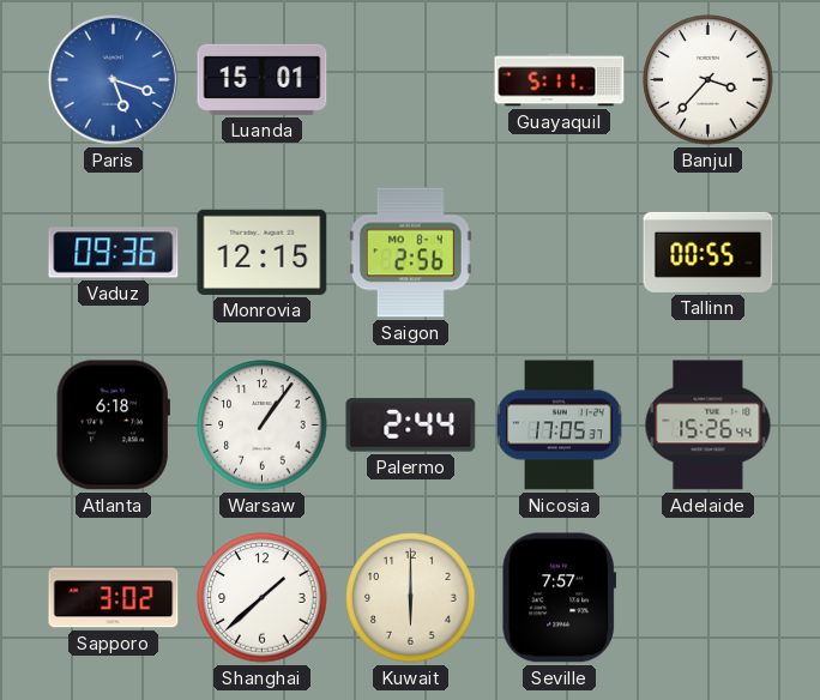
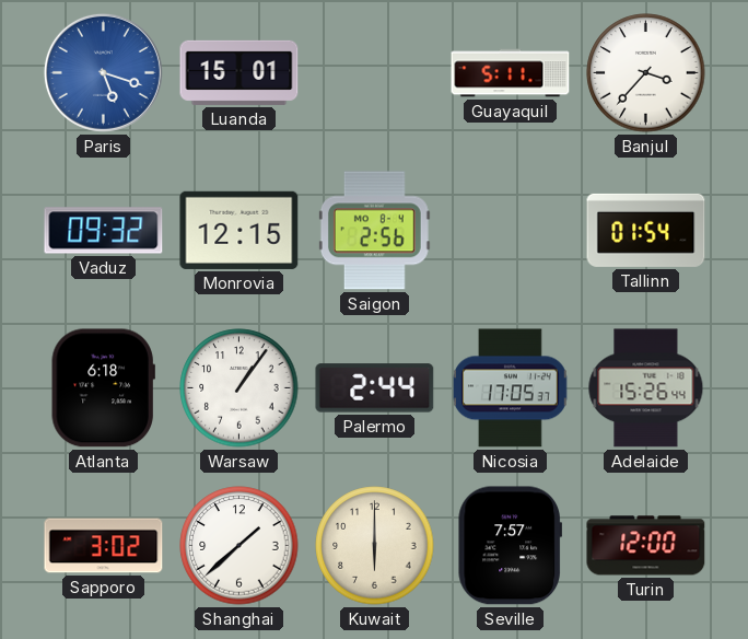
Vaduz: 09:36 -> 09:32
Tallinn: 00:55 -> 01:54
Turin: none -> 12:00
